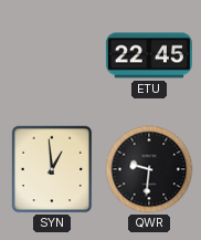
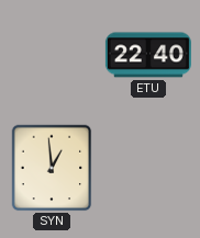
ETU: 22:45 -> 22:40
QWR: 9:31 -> none
